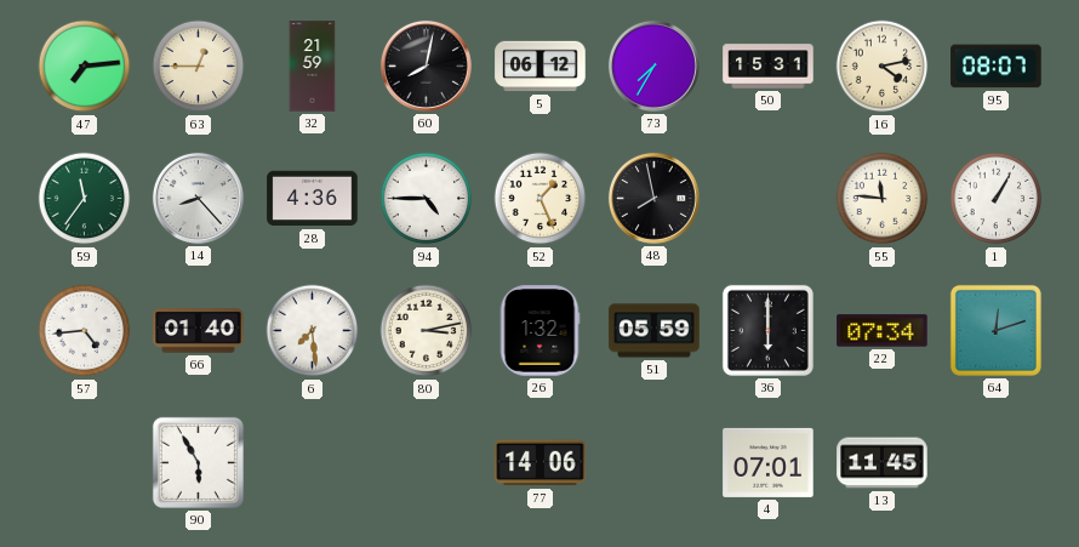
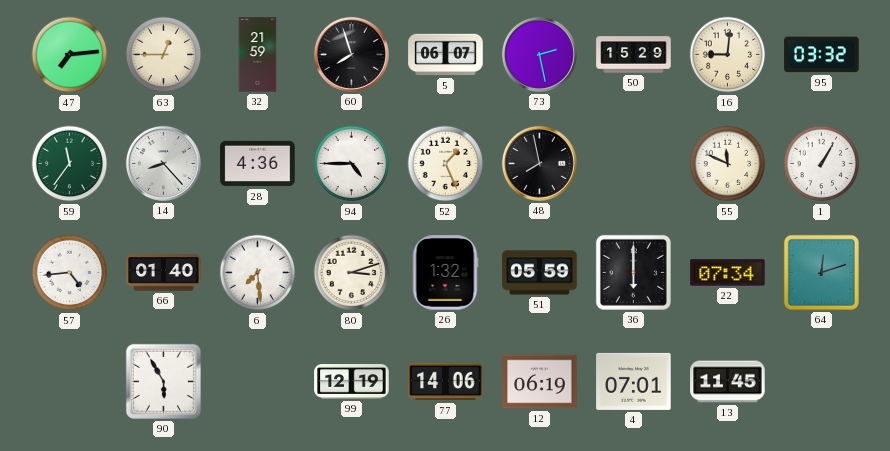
60: 8:02 -> 7:57
5: 06:12 -> 06:07
73: 7:35 -> 2:28
50: 15:31 -> 15:29
16: 4:13 -> 9:01
95: 08:07 -> 03:32
55: 11:46 -> 11:49
80: 3:13 -> 3:12
99: none -> 12:19
12: none -> 06:19
